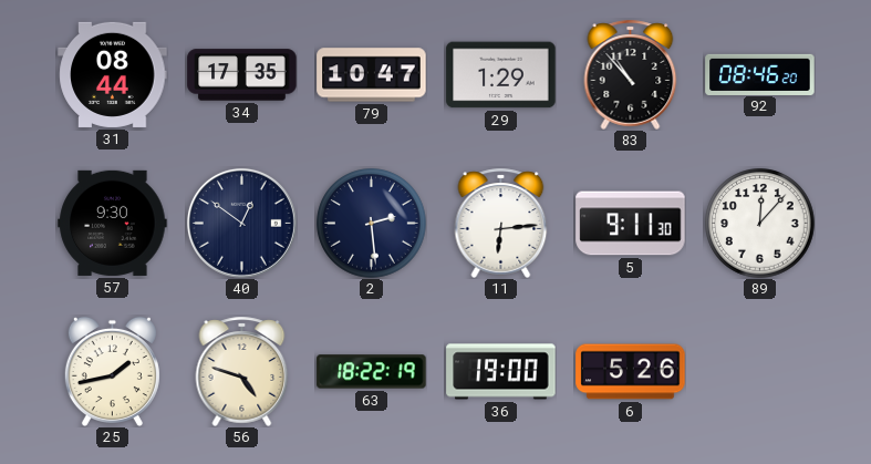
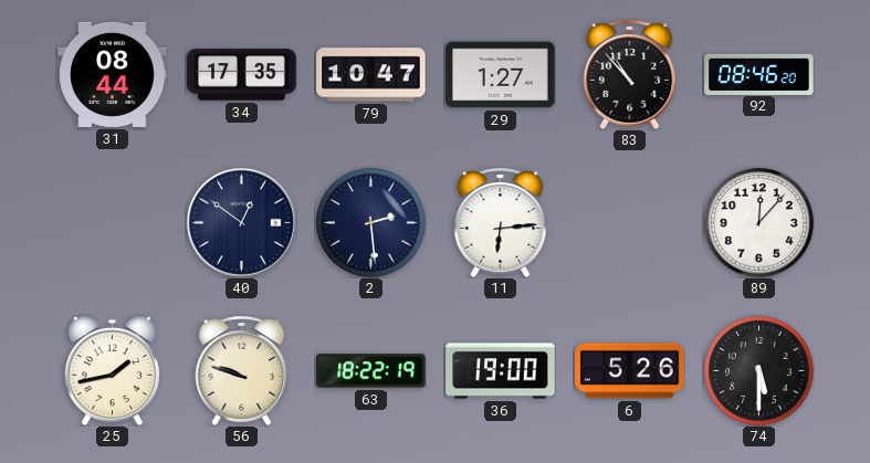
29: 1:29 -> 1:27
57: 9:30 -> none
5: 9:11 -> none
56: 4:48 -> 9:48
74: none -> 5:30
